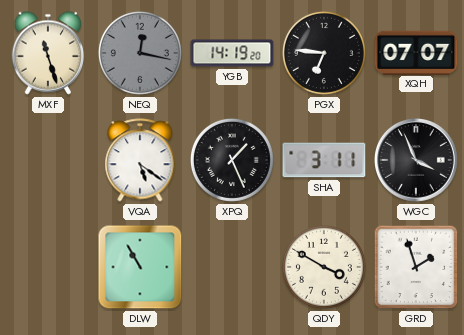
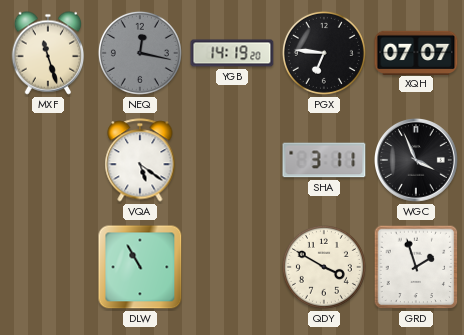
XPQ: 1:26 -> none
